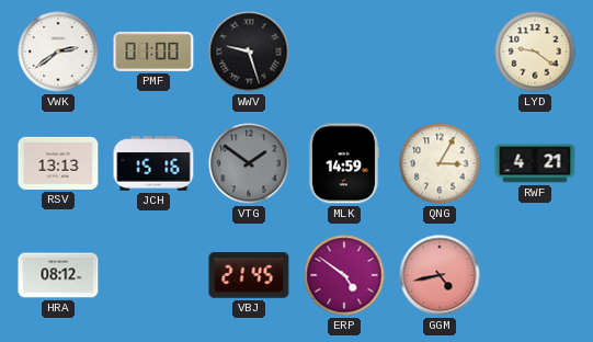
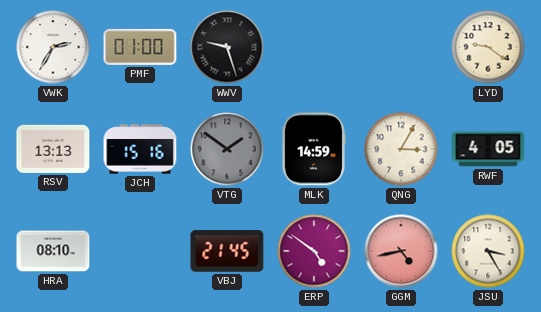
VWK: 2:39 -> 2:35
RWF: 4:21 -> 4:05
HRA: 08:12 -> 08:10
JSU: none -> 3:25
